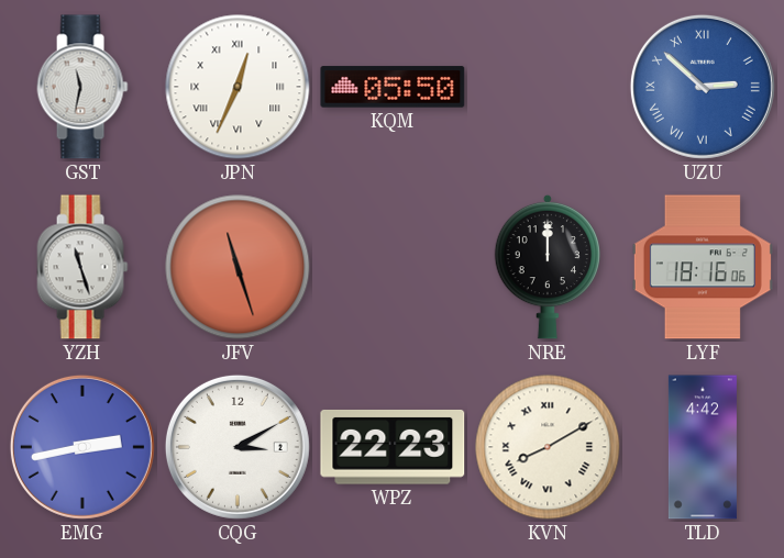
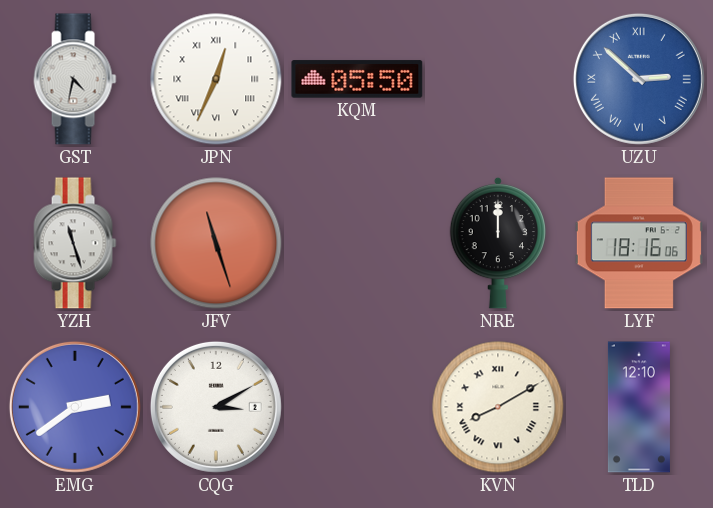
GST: 11:32 -> 4:32
EMG: 2:43 -> 2:39
WPZ: 22:23 -> none
TLD: 4:42 -> 12:10
